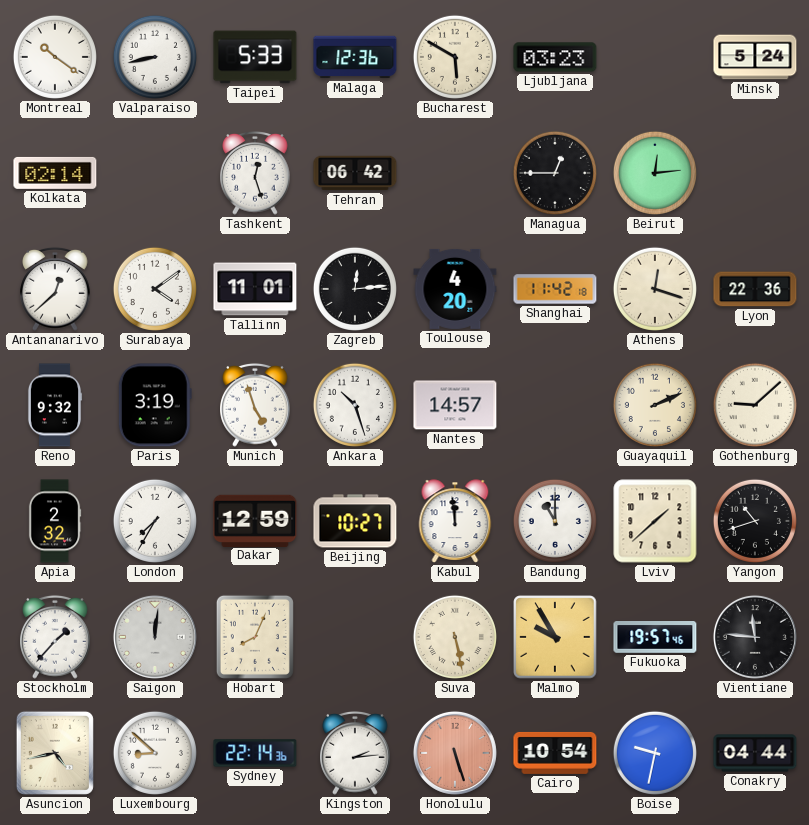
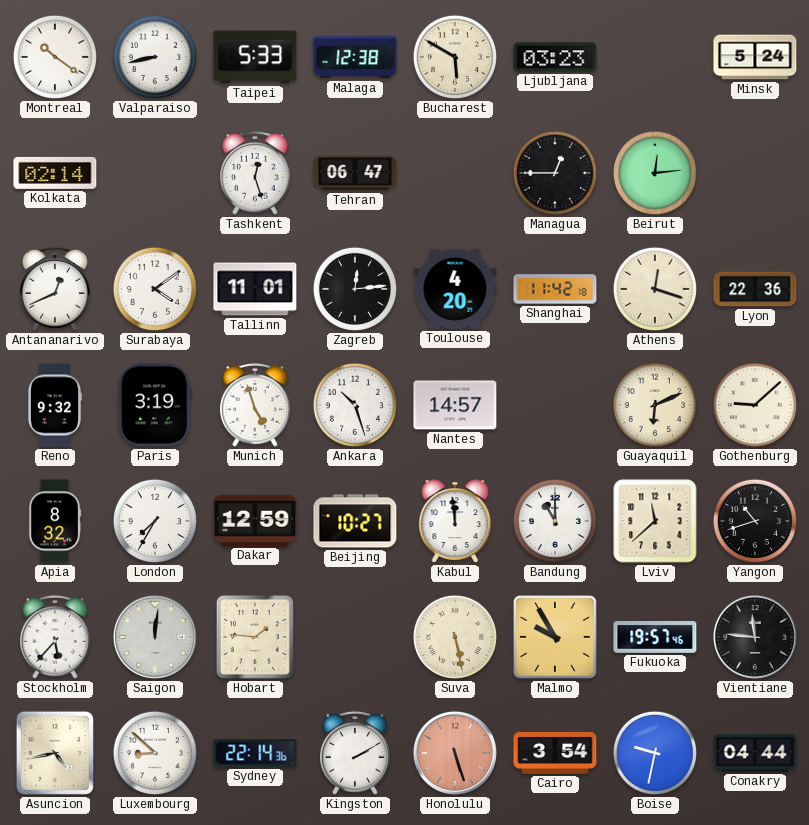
Malaga: 12:36 -> 12:38
Tehran: 06:42 -> 06:47
Antananarivo: 12:38 -> 12:41
Guayaquil: 2:11 -> 6:11
Apia: 2:32 -> 8:32
Lviv: 1:38 -> 11:38
Stockholm: 1:37 -> 5:37
Hobart: 8:04 -> 1:46
Kingston: 2:14 -> 2:10
Cairo: 10:54 -> 3:54
